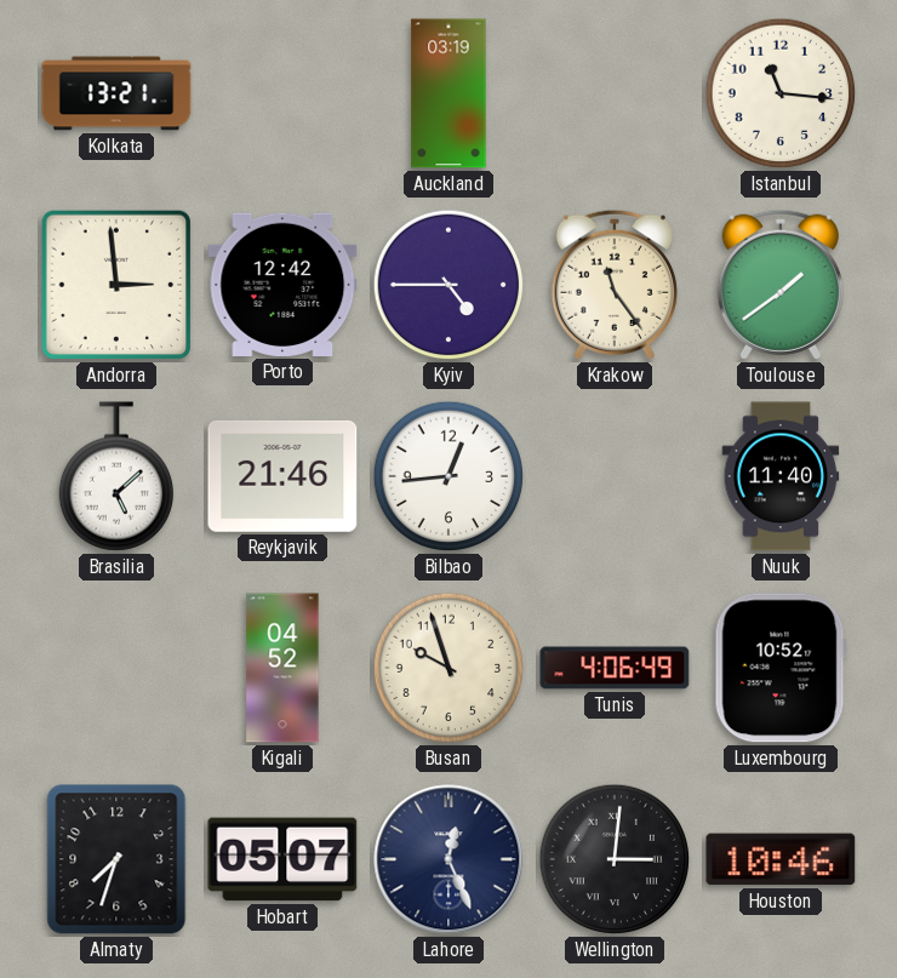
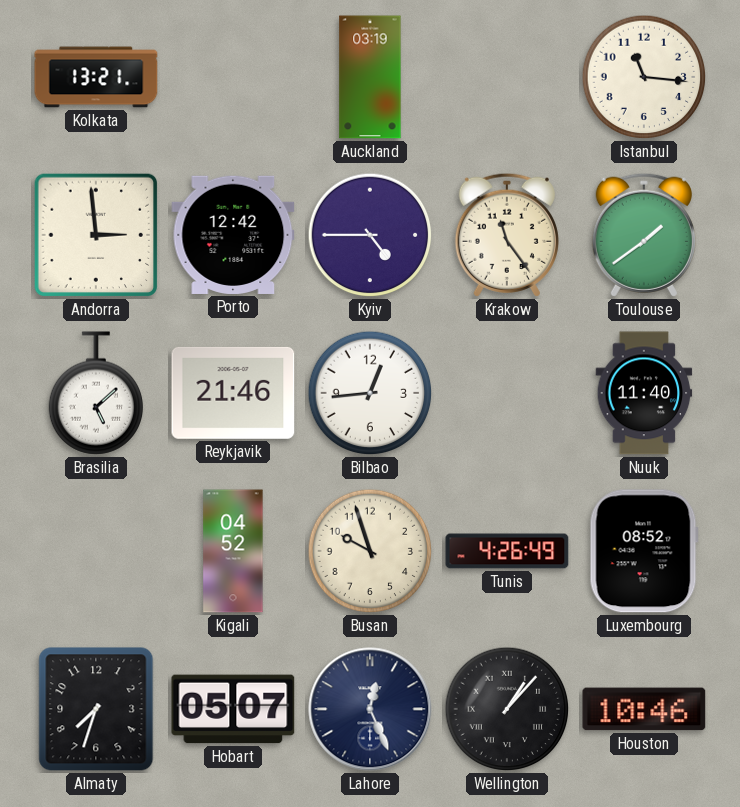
Tunis: 4:06 -> 4:26
Luxembourg: 10:52 -> 08:52
Wellington: 3:01 -> 1:07
